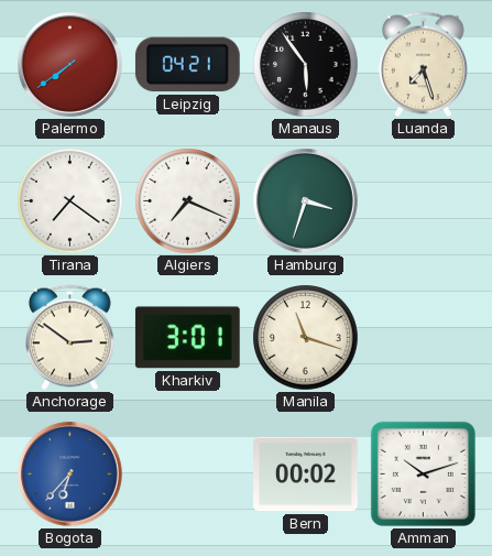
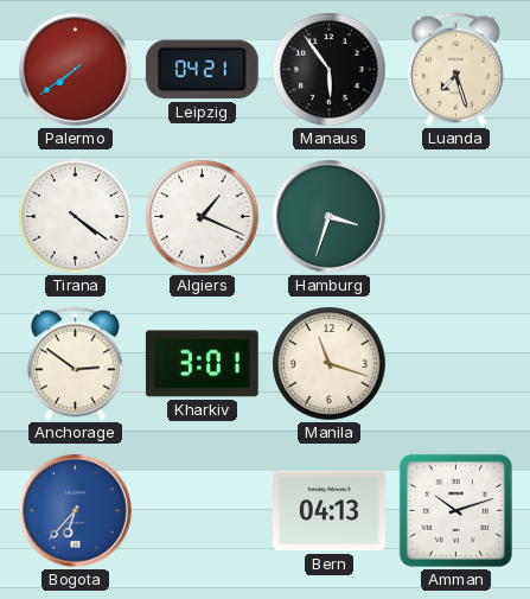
Tirana: 7:21 -> 4:21
Algiers: 7:19 -> 1:19
Bern: 00:02 -> 04:13
